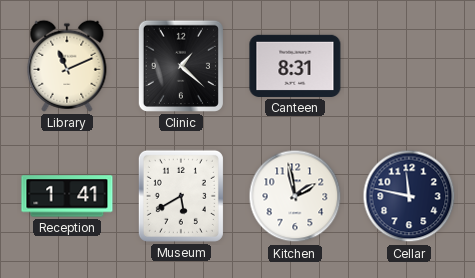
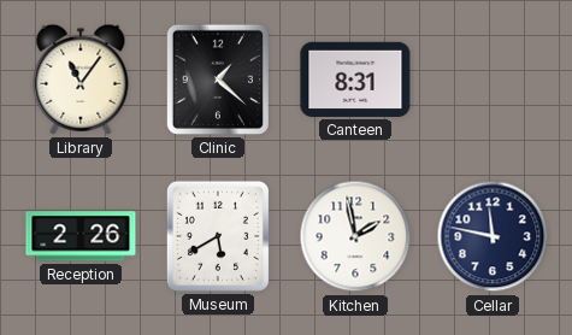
Library: 11:11 -> 11:06
Reception: 1:41 -> 2:26
